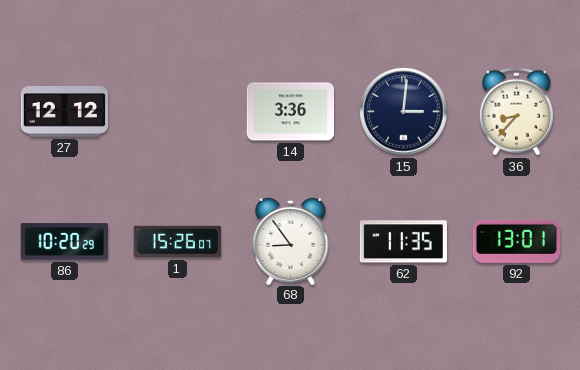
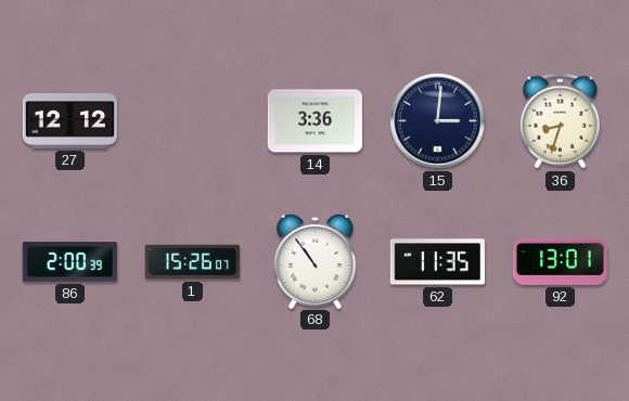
36: 8:37 -> 8:33
86: 10:20 -> 2:00
68: 8:54 -> 10:54
